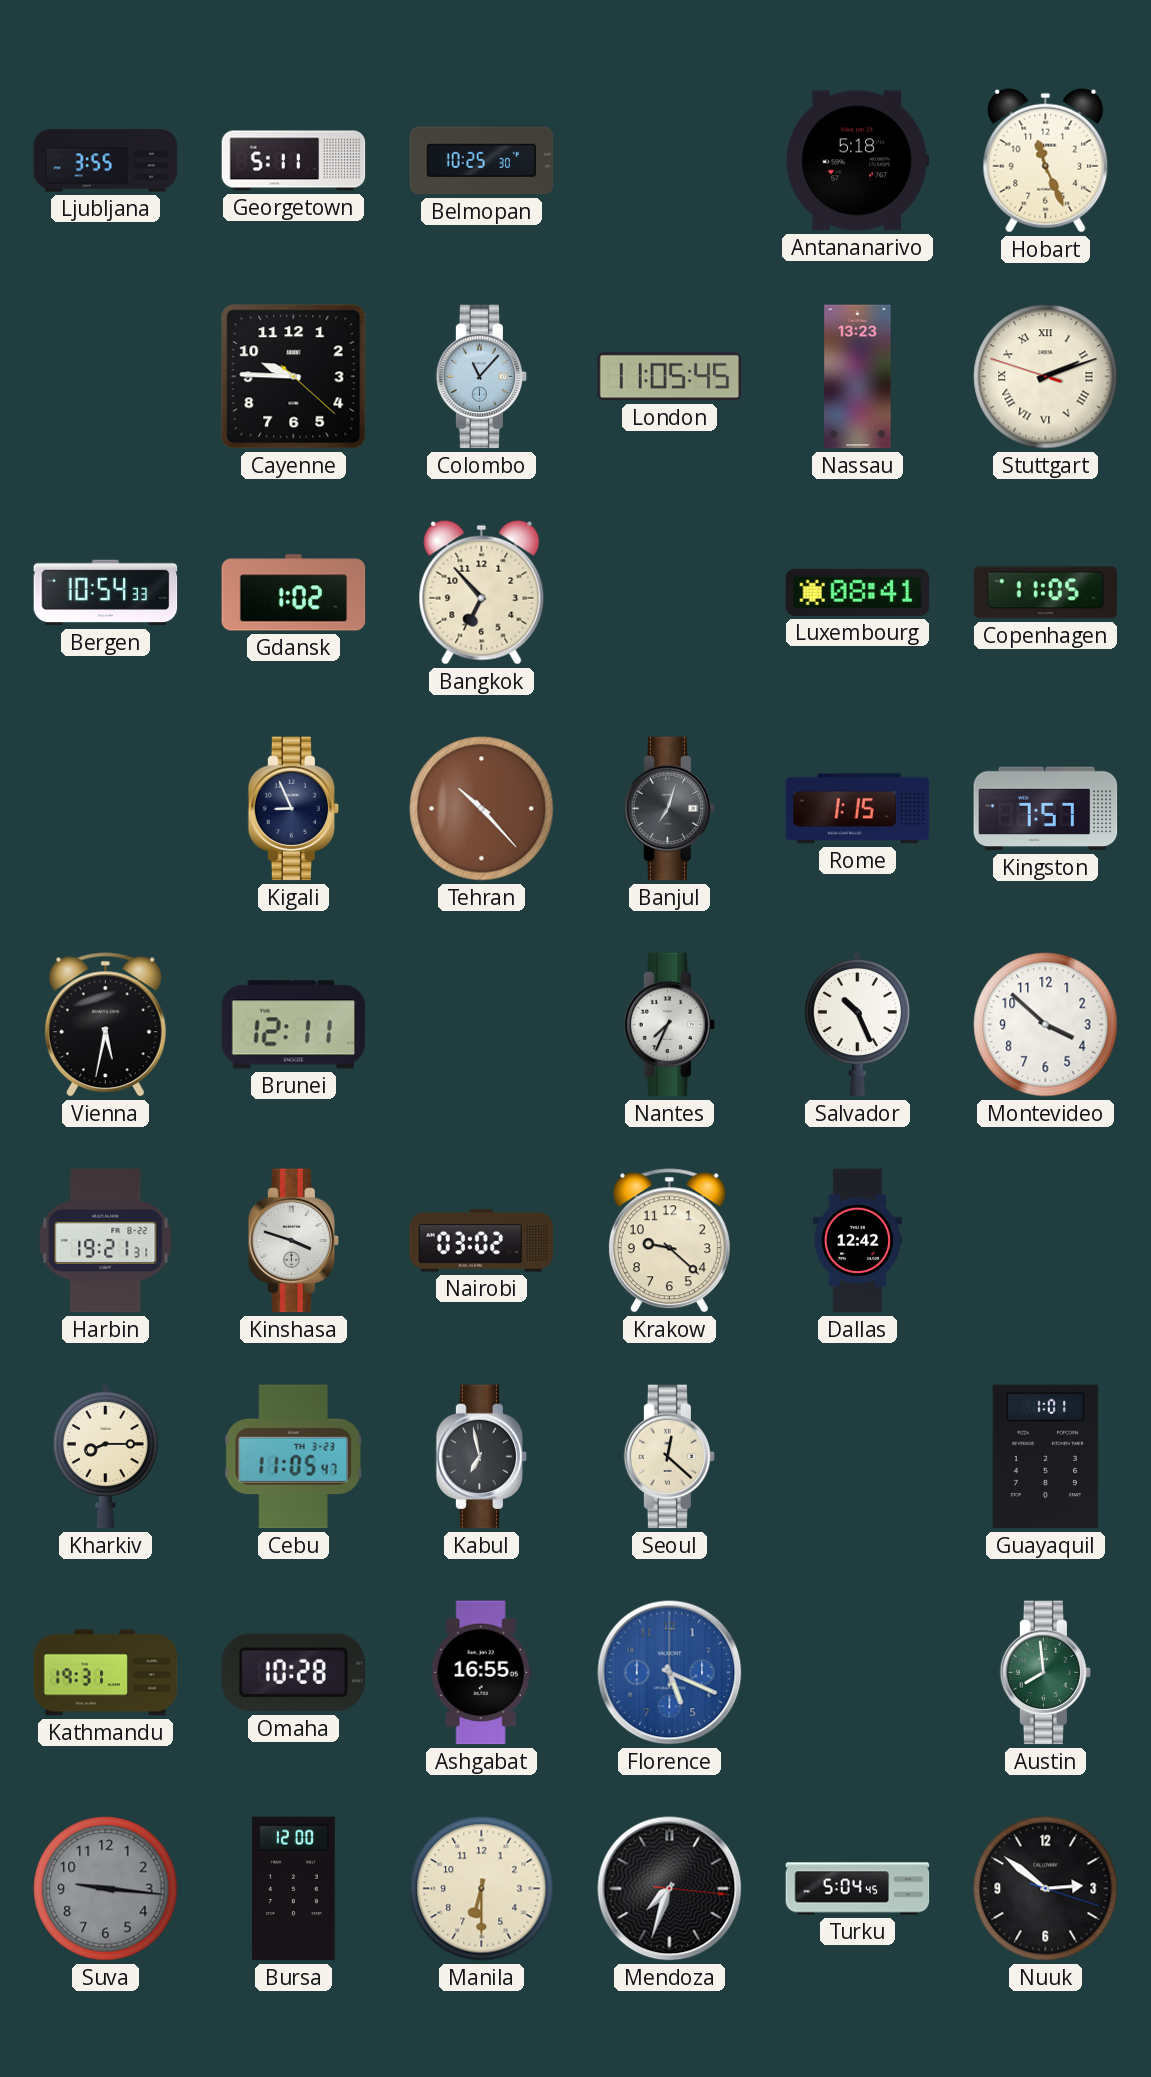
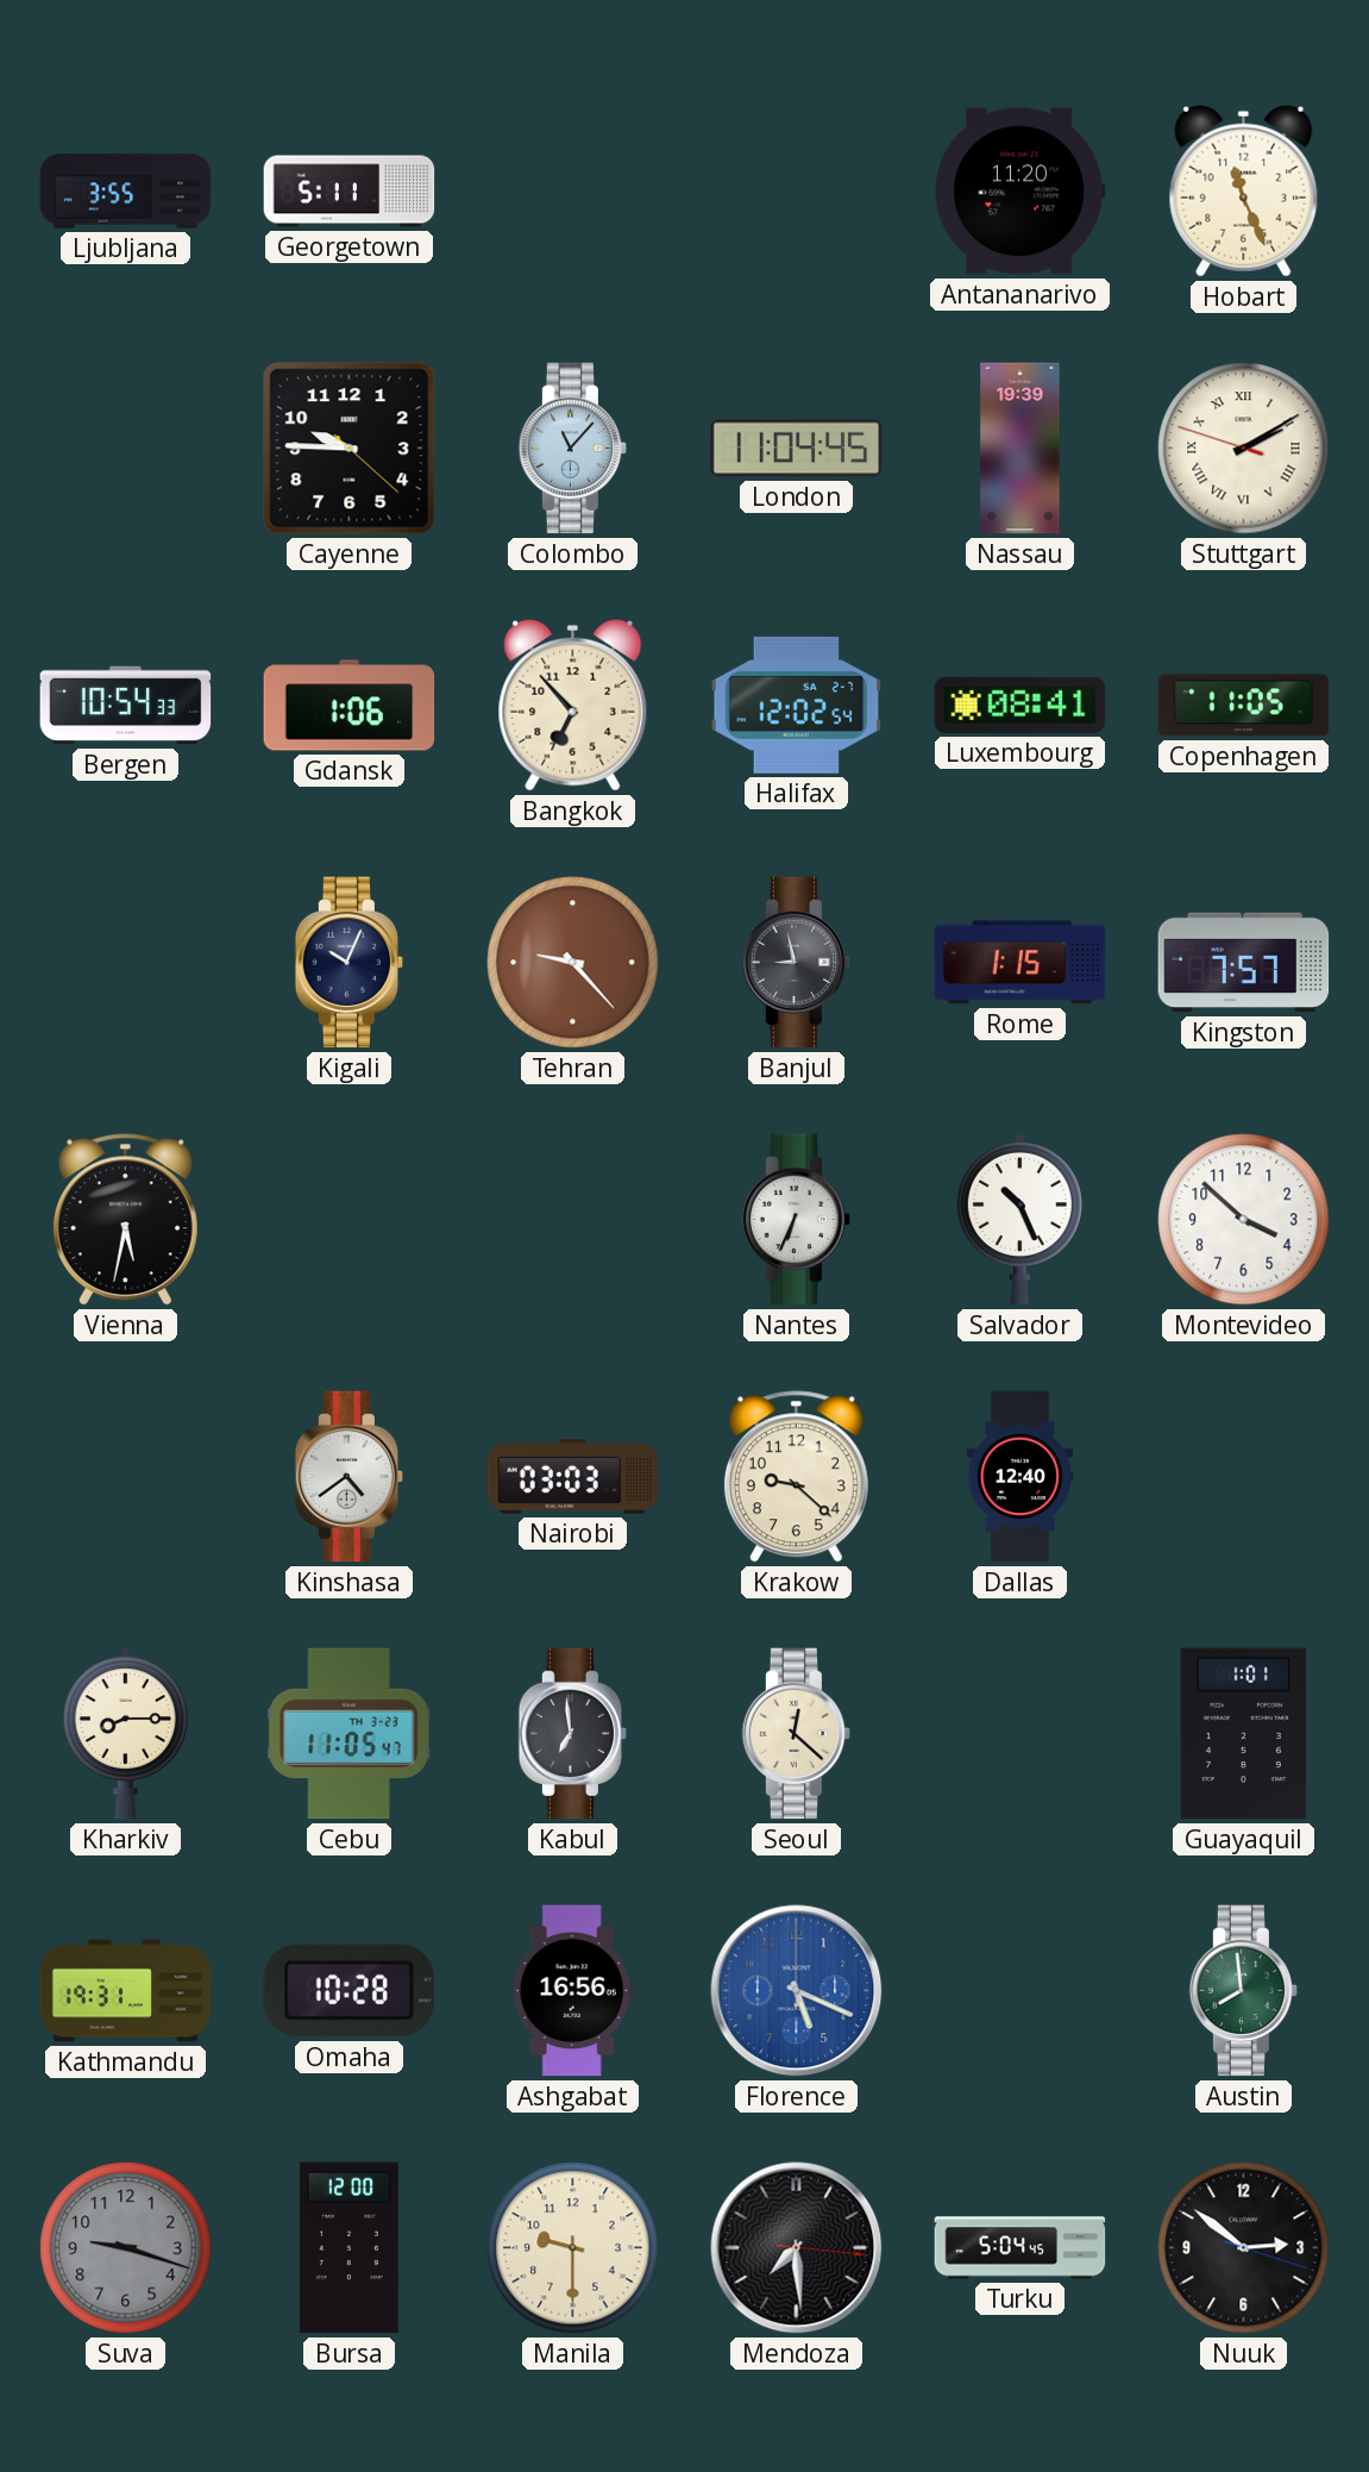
Belmopan: 10:25 -> none
Antananarivo: 5:18 -> 11:20
London: 11:05 -> 11:04
Nassau: 13:23 -> 19:39
Stuttgart: 2:11 -> 2:09
Gdansk: 1:02 -> 1:06
Halifax: none -> 12:02
Kigali: 8:56 -> 10:04
Tehran: 10:23 -> 9:23
Banjul: 7:03 -> 8:58
Brunei: 12:11 -> none
Nantes: 7:34 -> 6:34
Harbin: 19:21 -> none
Kinshasa: 3:48 -> 4:39
Nairobi: 03:02 -> 03:03
Dallas: 12:42 -> 12:40
Kabul: 6:58 -> 6:59
Ashgabat: 16:55 -> 16:56
Suva: 9:16 -> 9:18
Manila: 6:30 -> 9:30
Mendoza: 7:33 -> 7:29
